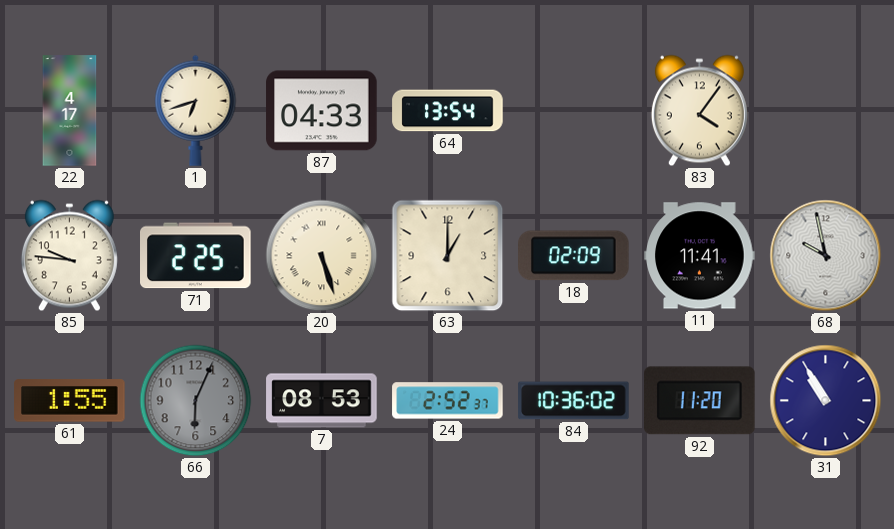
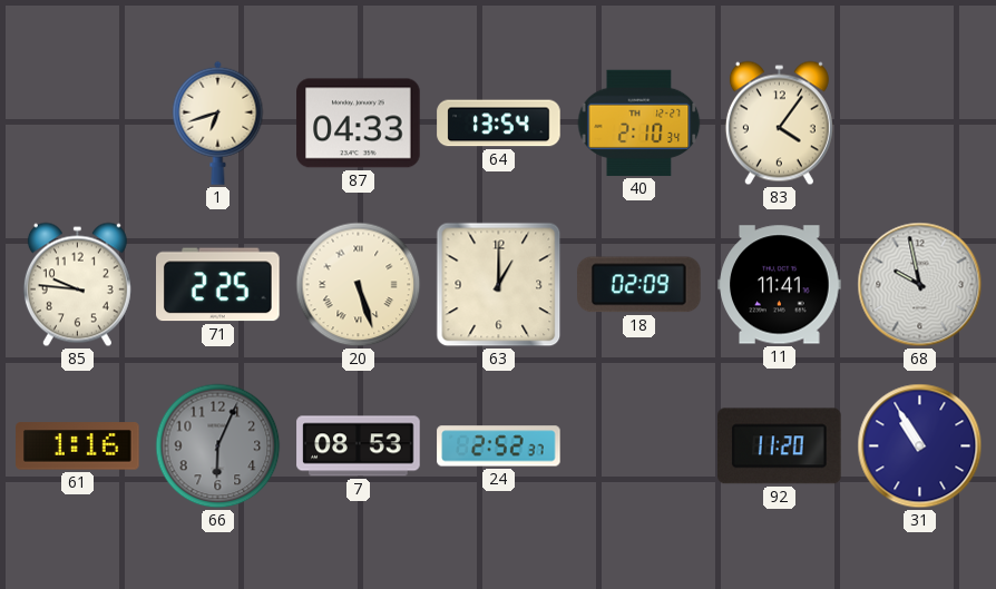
22: 4:17 -> none
40: none -> 2:10
61: 1:55 -> 1:16
84: 10:36 -> none
